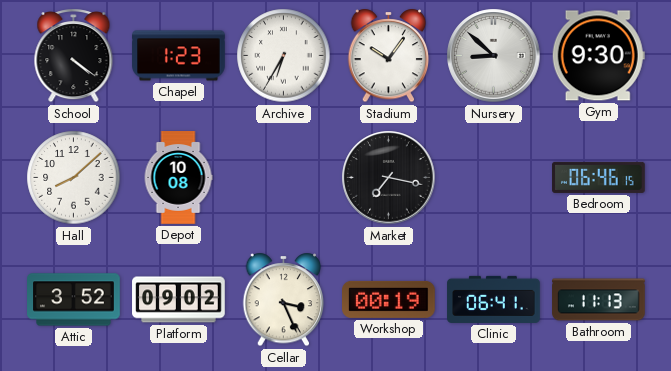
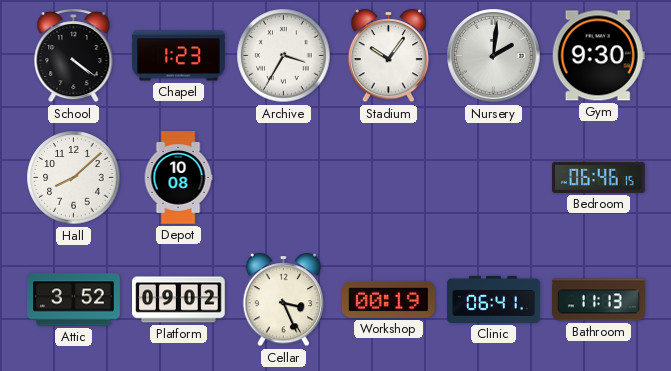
Archive: 6:35 -> 3:35
Nursery: 8:52 -> 2:01
Market: 7:17 -> none
